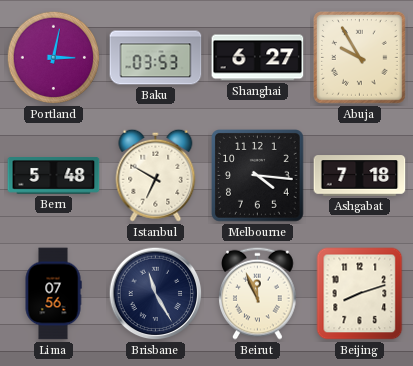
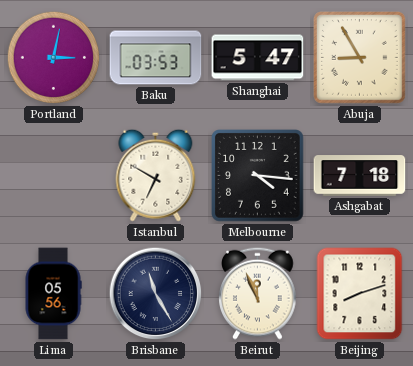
Shanghai: 6:27 -> 5:47
Abuja: 9:55 -> 8:55
Bern: 5:48 -> none
Lima: 07:56 -> 05:56
